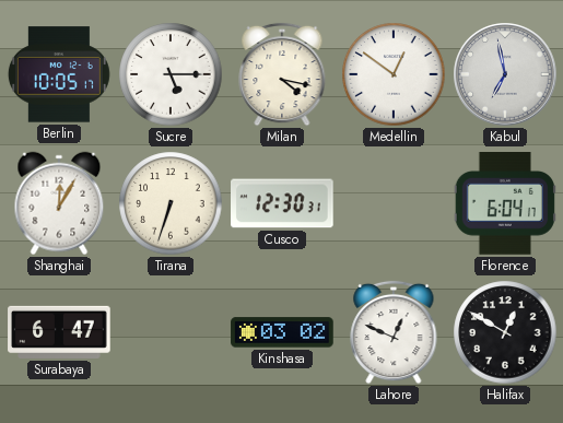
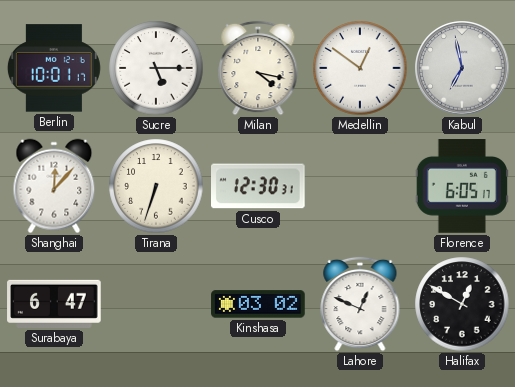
Berlin: 10:05 -> 10:01
Shanghai: 12:05 -> 12:07
Florence: 6:04 -> 6:05
